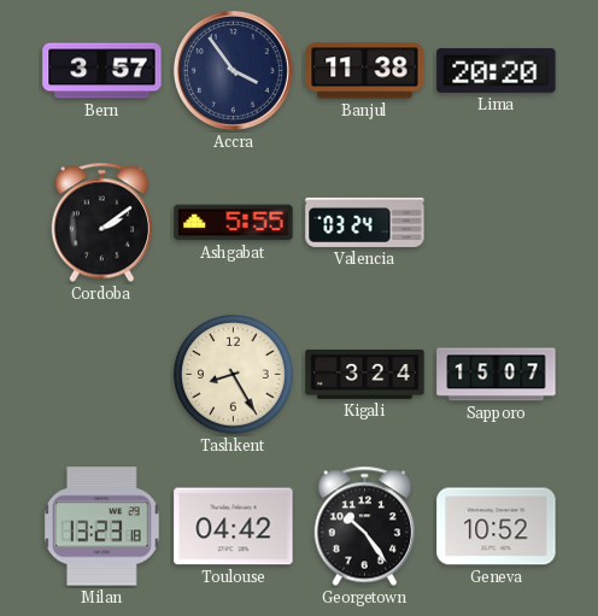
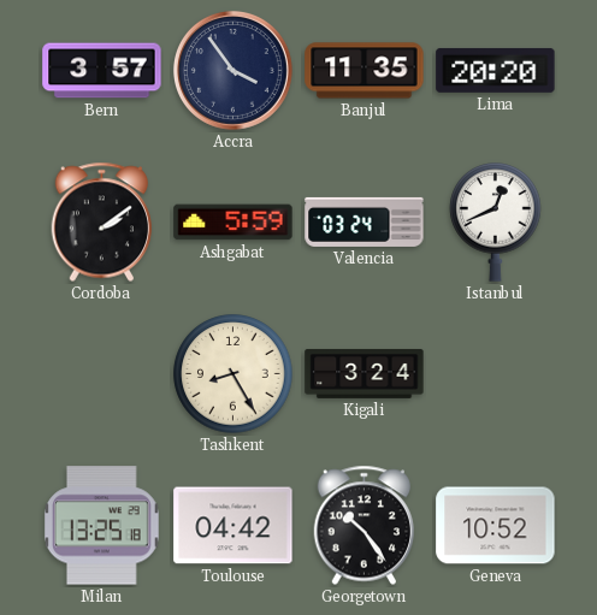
Banjul: 11:38 -> 11:35
Ashgabat: 5:55 -> 5:59
Istanbul: none -> 12:41
Sapporo: 15:07 -> none
Milan: 13:23 -> 13:25
